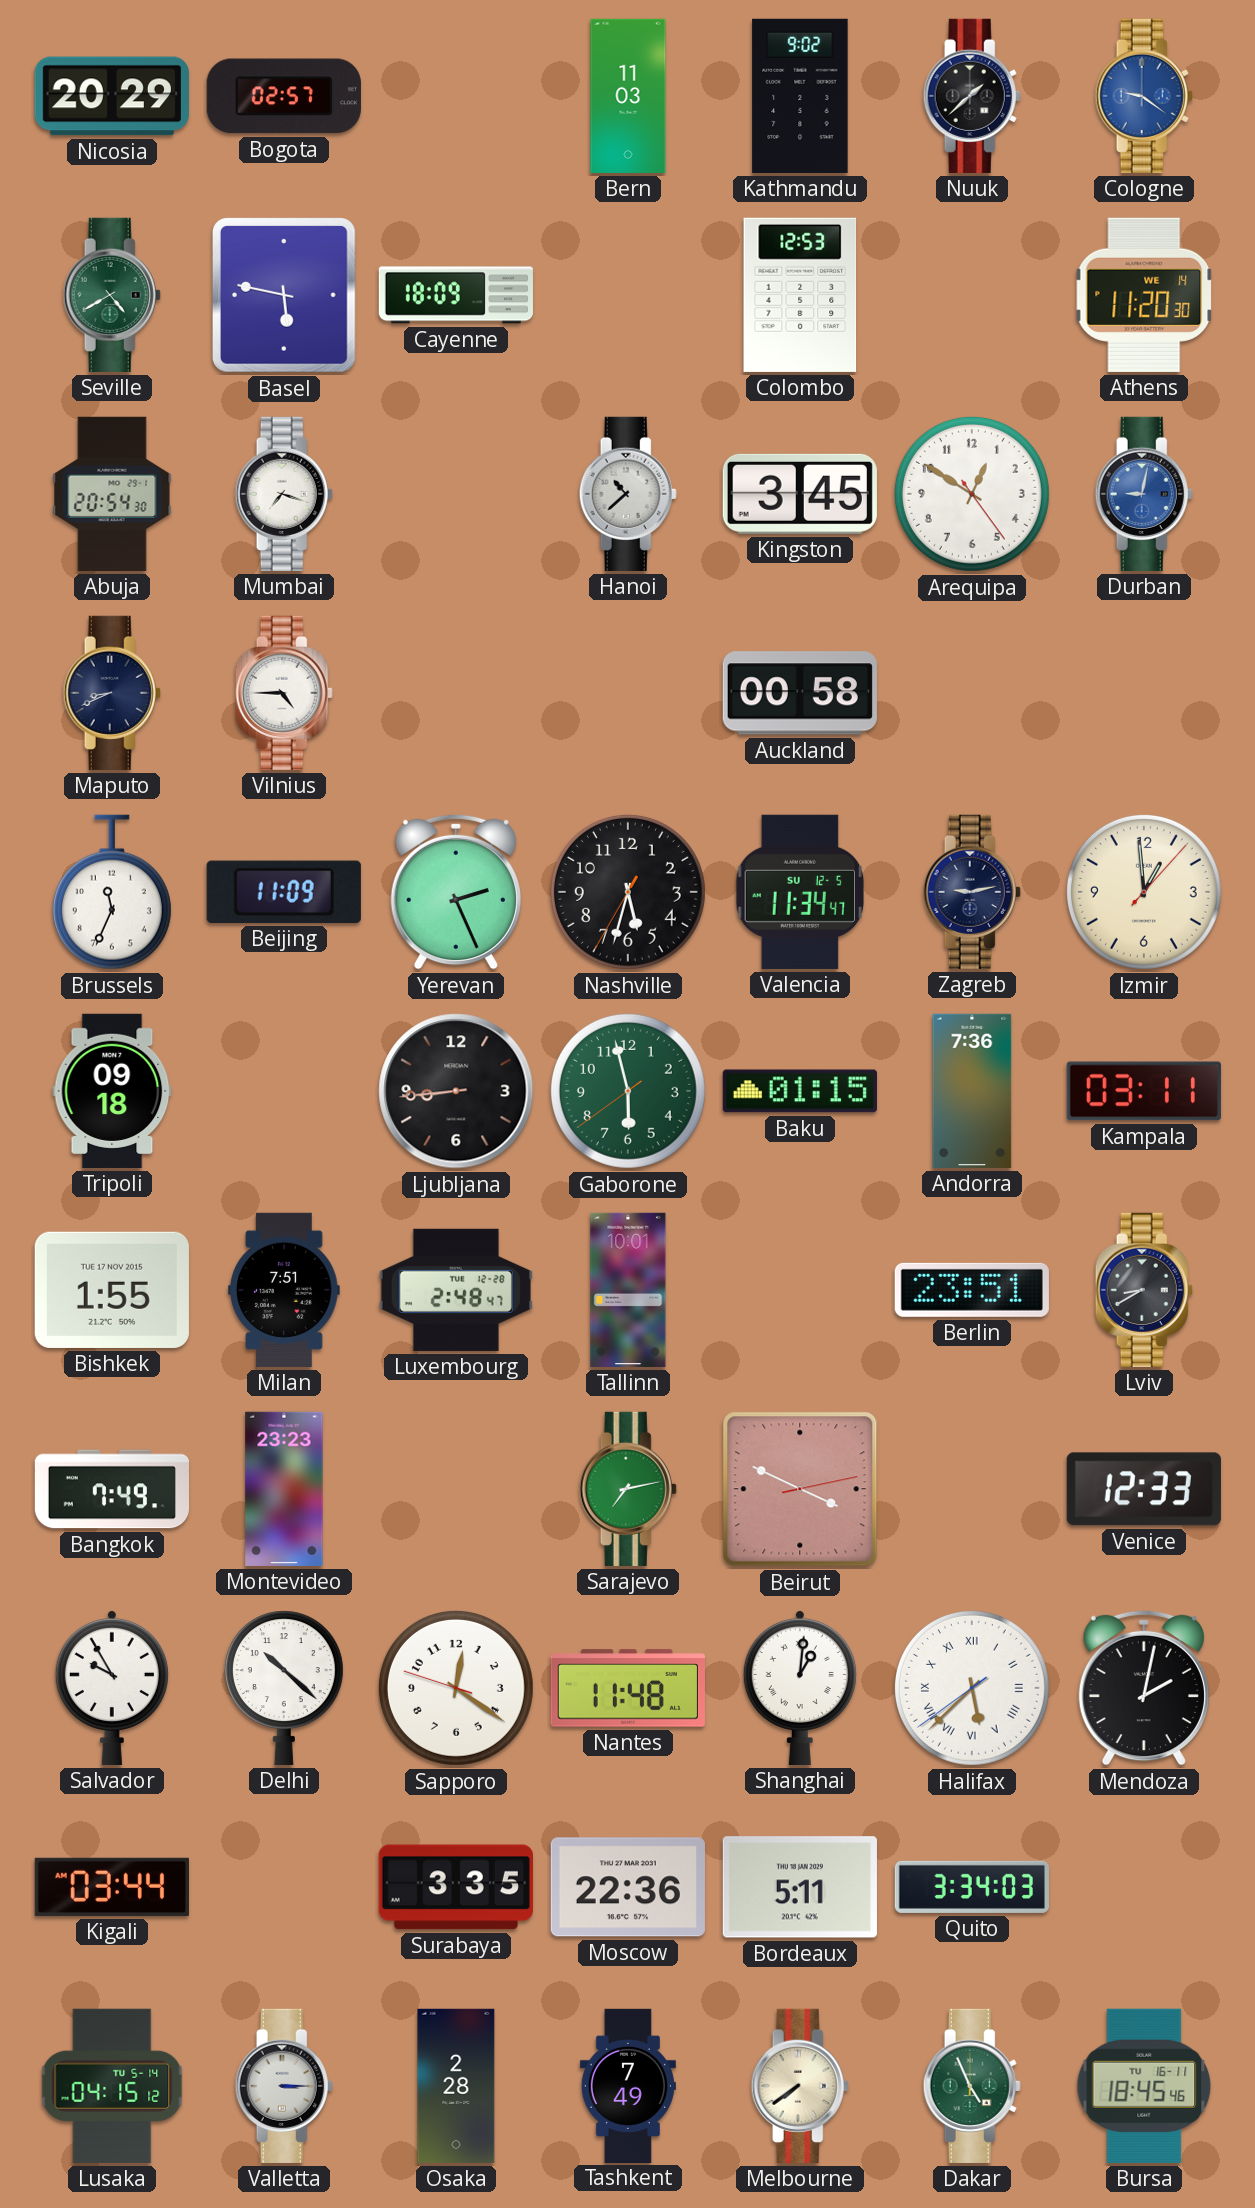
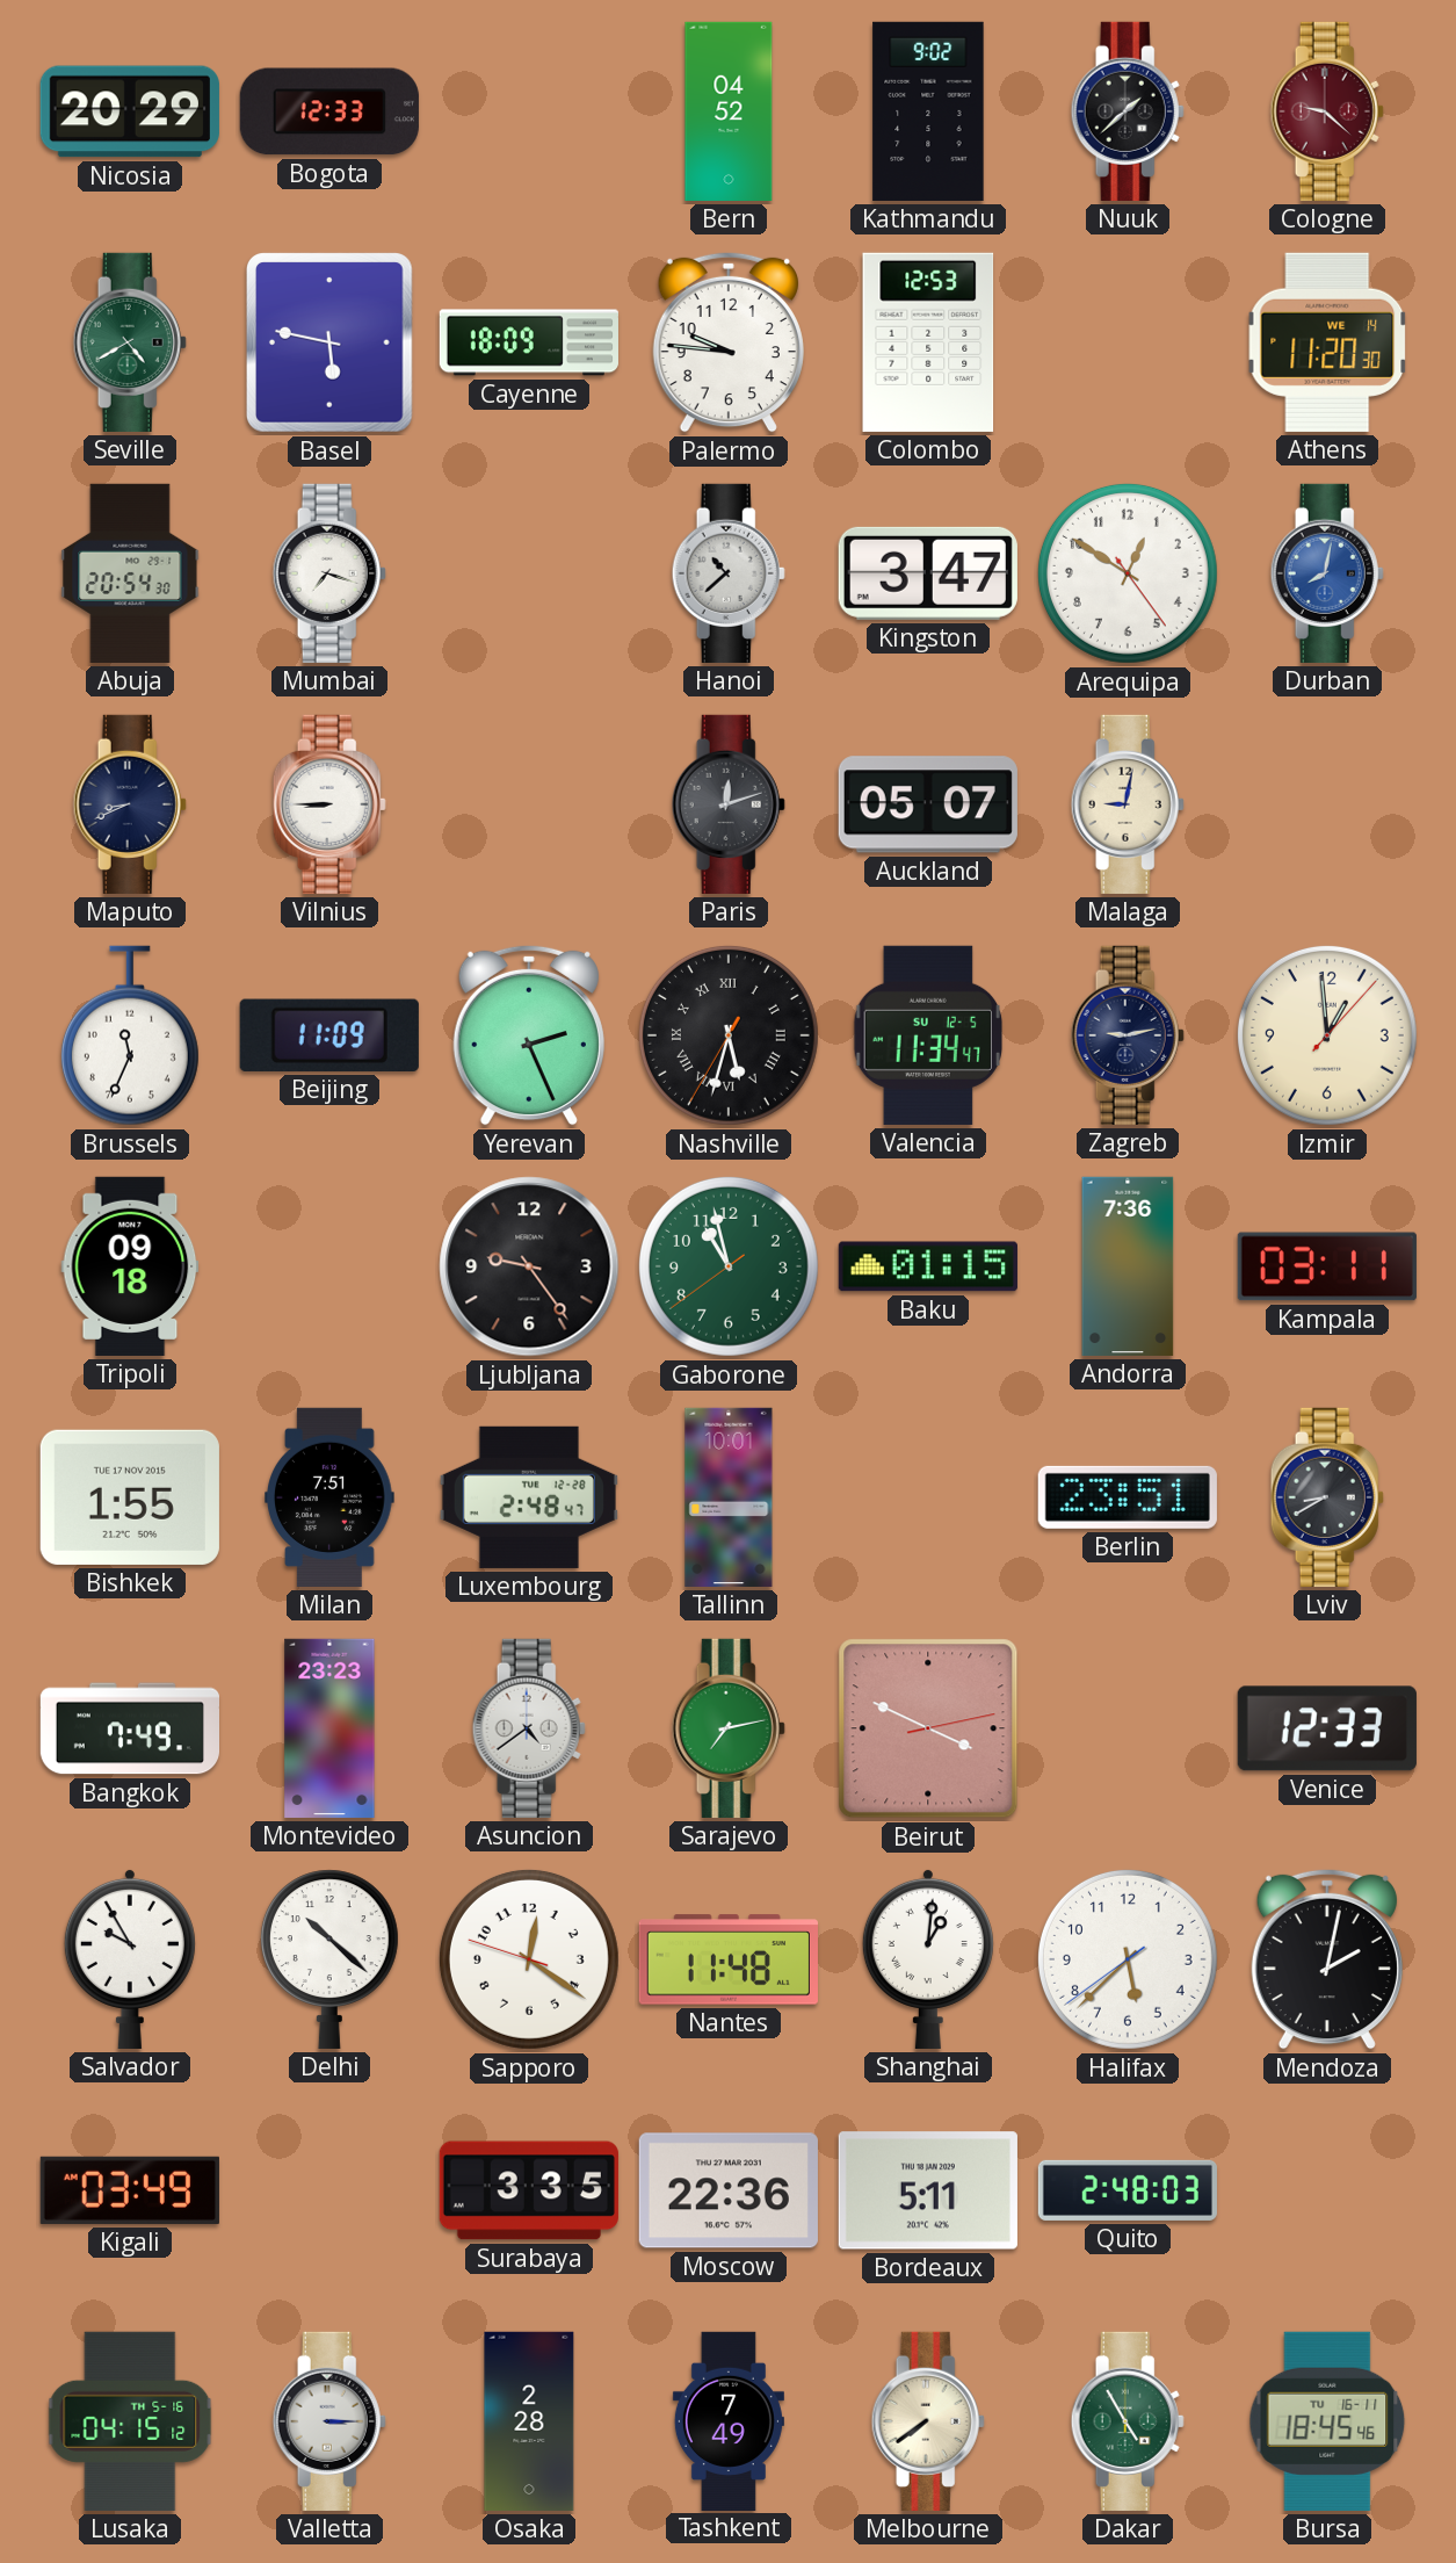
Bogota: 02:57 -> 12:33
Bern: 11:03 -> 04:52
Cologne: 9:21 -> 9:22
Cologne dial: blue -> burgundy
Palermo: none -> 9:46
Kingston: 3:45 -> 3:47
Durban: 9:02 -> 8:02
Vilnius: 4:45 -> 8:45
Paris: none -> 12:12
Auckland: 00:58 -> 05:07
Malaga: none -> 9:02
Nashville numerals: Arabic -> Roman
Ljubljana: 8:44 -> 9:24
Gaborone: 5:57 -> 10:57
Asuncion: none -> 4:39
Halifax numerals: Roman -> Arabic
Kigali: 03:44 -> 03:49
Quito: 3:34 -> 2:48
Lusaka date: TU 5-14 -> TH 5-16
Dakar: 4:56 -> 4:55
